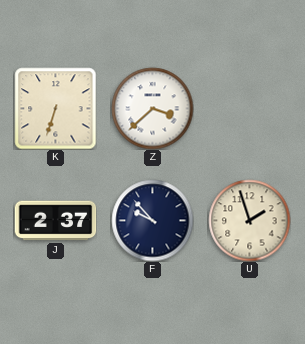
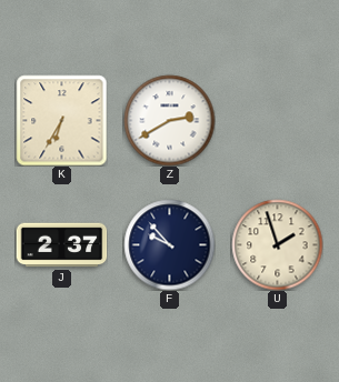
K: 6:33 -> 6:35
Z: 3:38 -> 2:40
